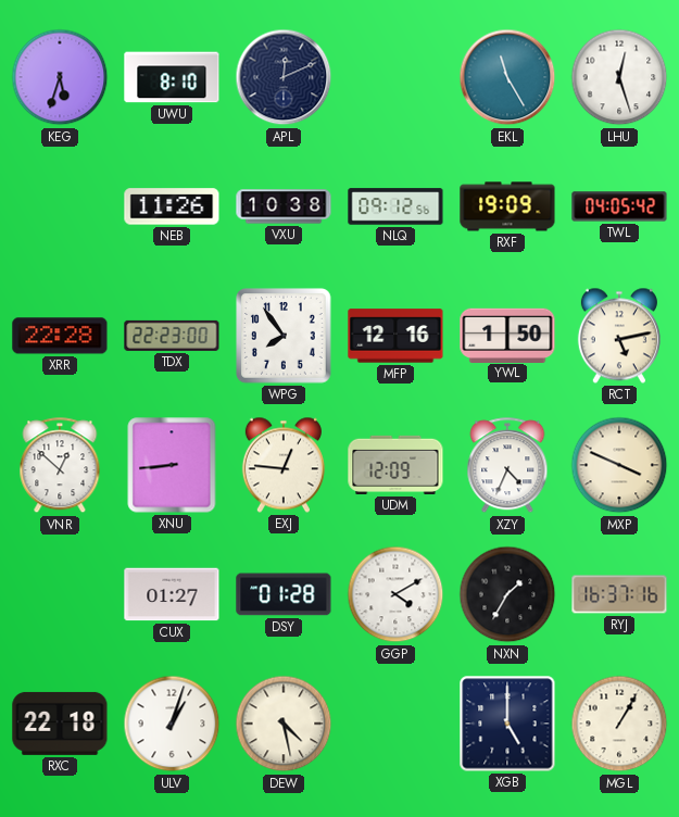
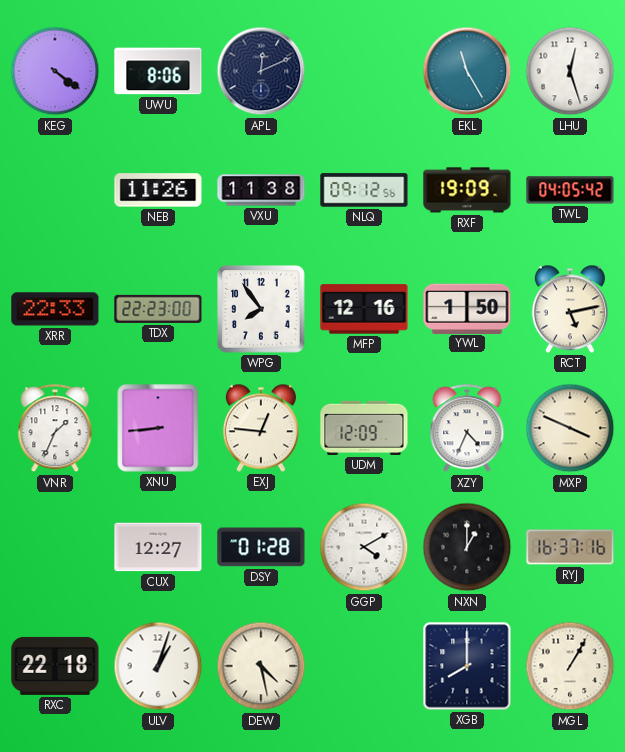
KEG: 5:33 -> 4:21
UWU: 8:10 -> 8:06
VXU: 10:38 -> 11:38
XRR: 22:28 -> 22:33
VNR: 12:52 -> 1:34
CUX: 01:27 -> 12:27
NXN: 1:35 -> 1:00
XGB: 5:00 -> 8:00
